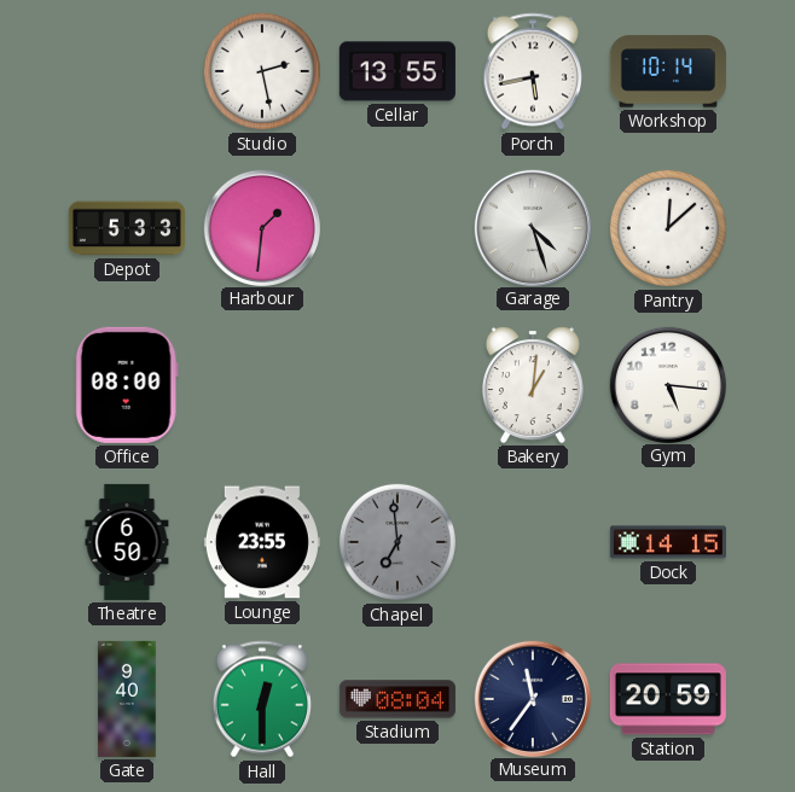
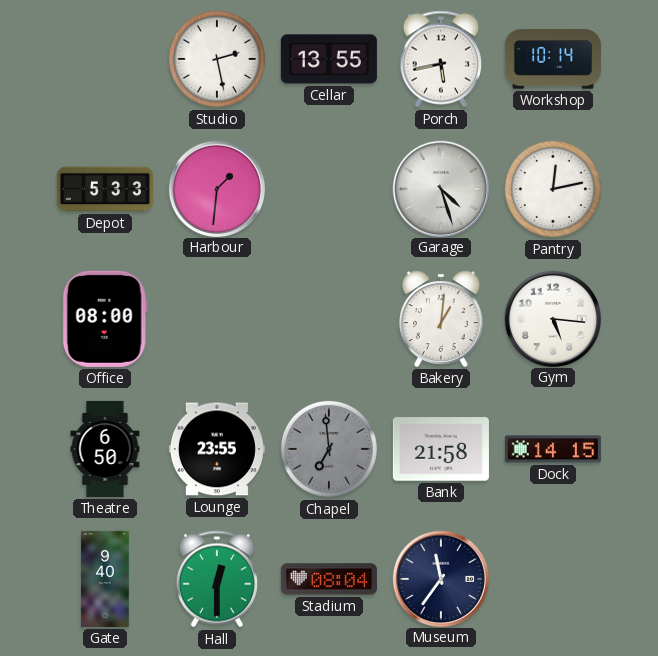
Pantry: 12:08 -> 12:13
Bank: none -> 21:58
Station: 20:59 -> none
